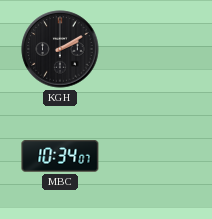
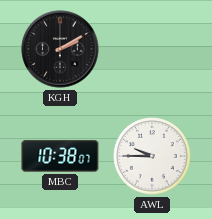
MBC: 10:34 -> 10:38
AWL: none -> 9:45
